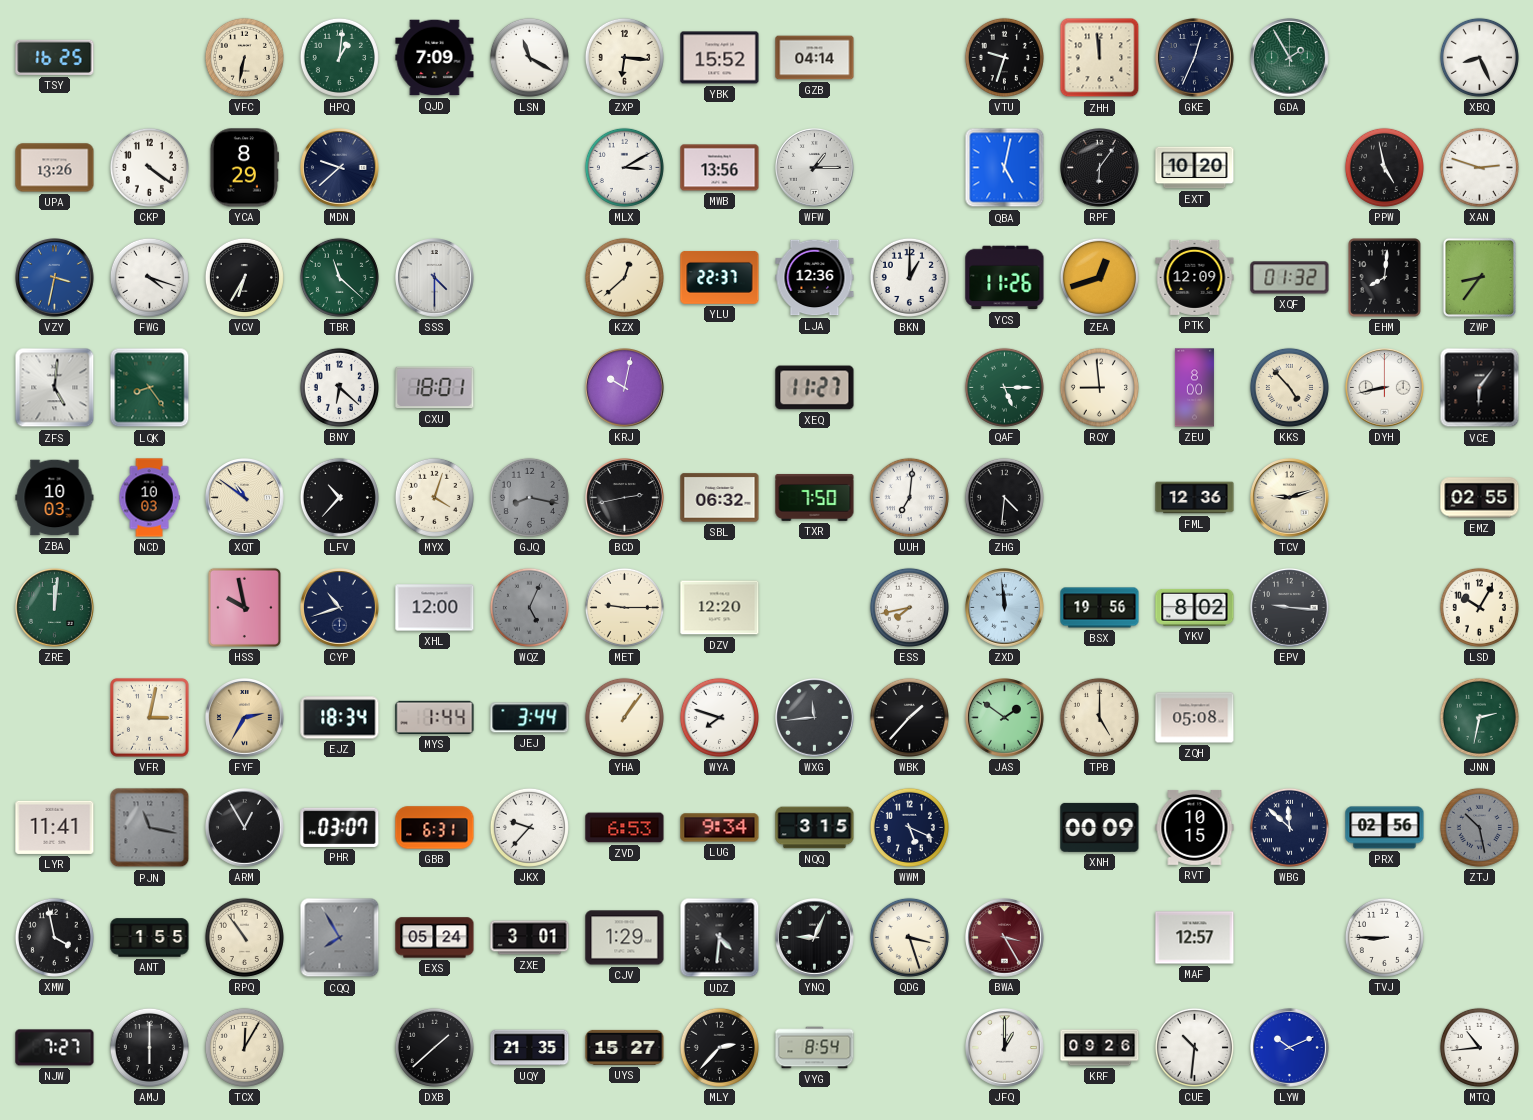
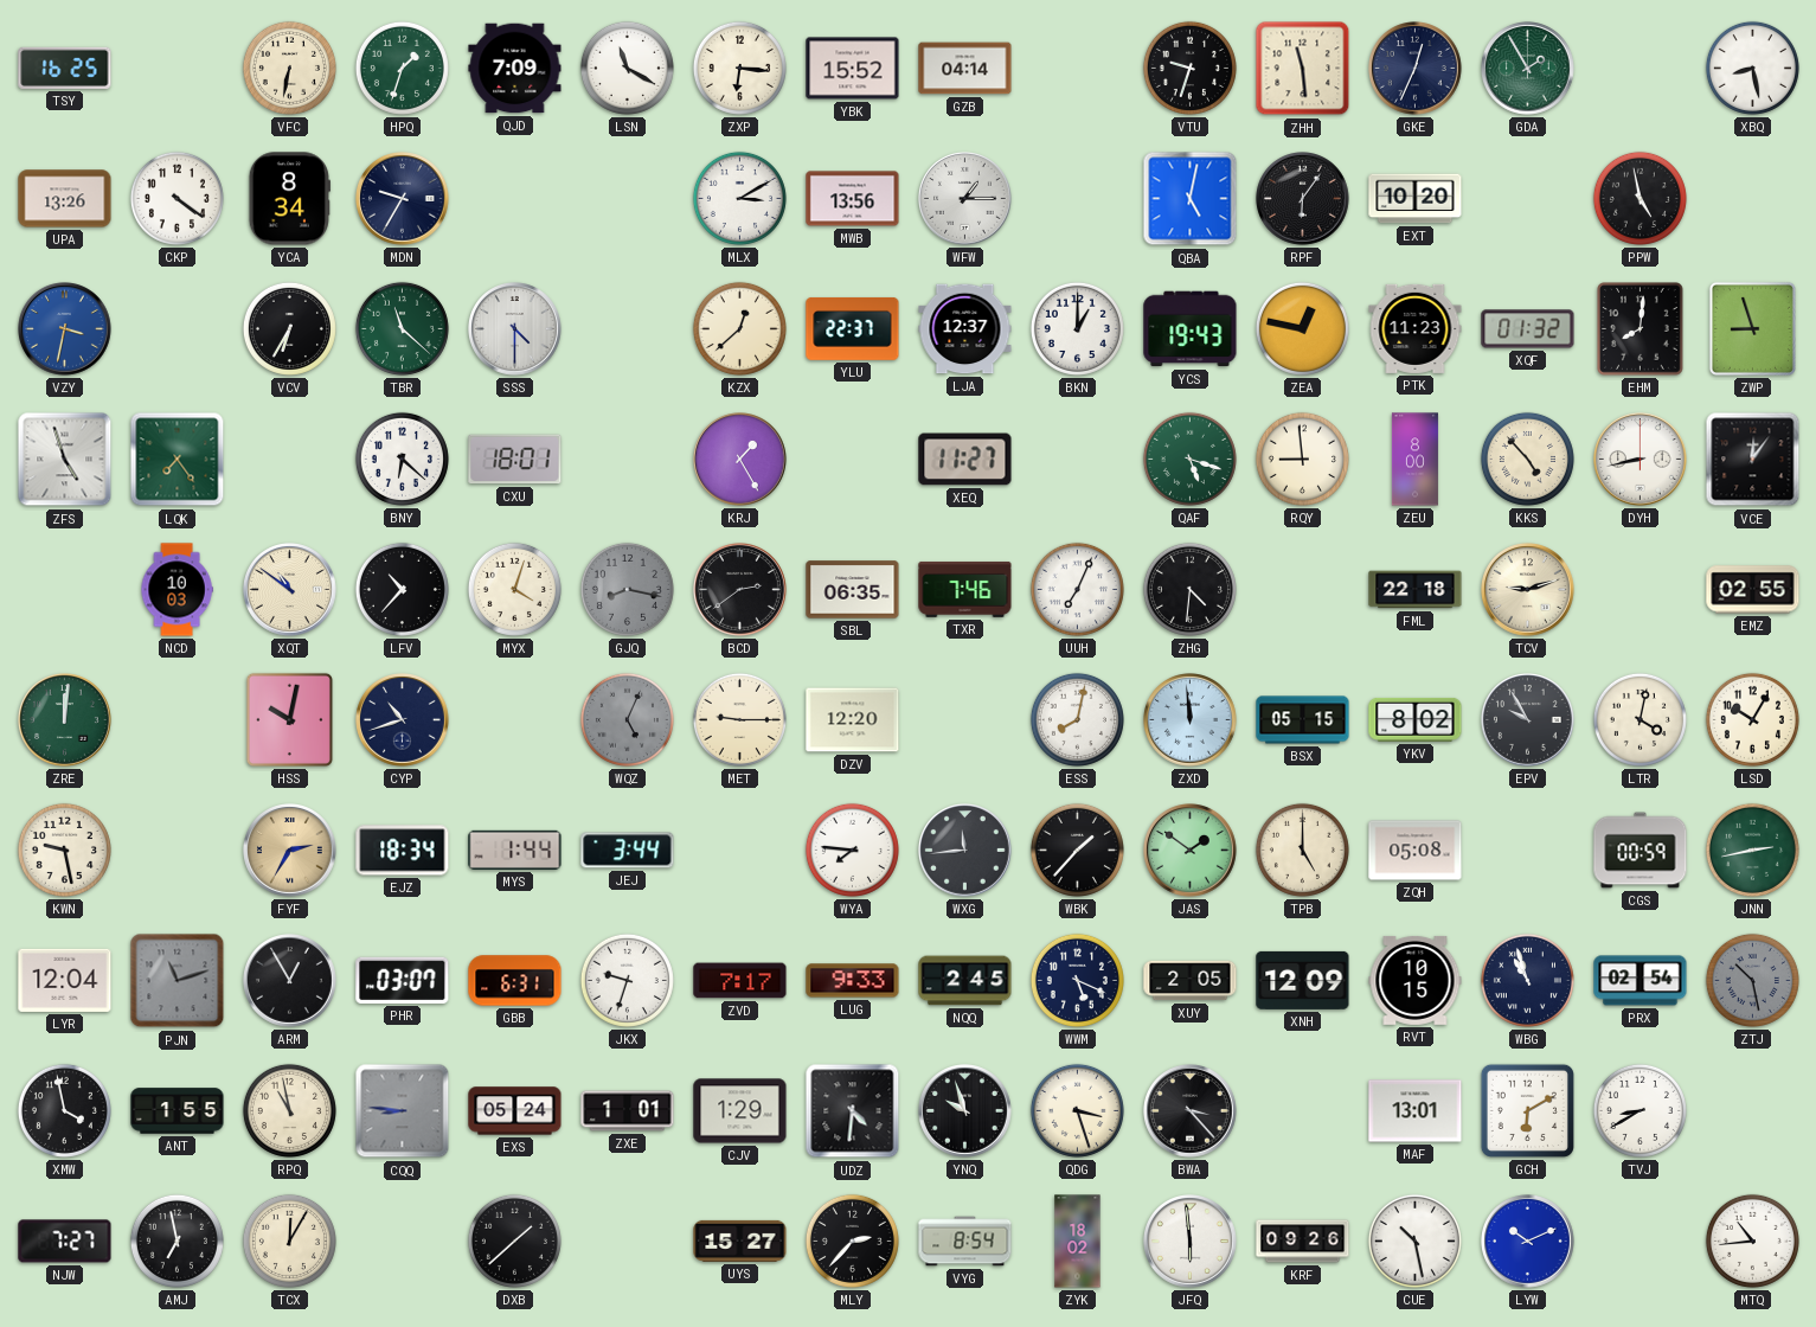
HPQ: 1:01 -> 1:33
ZHH: 11:59 -> 11:29
XBQ: 8:26 -> 8:28
YCA: 8:29 -> 8:34
MDN: 9:38 -> 9:35
XAN: 2:48 -> none
FWG: 4:18 -> none
LJA: 12:36 -> 12:37
YCS: 11:26 -> 19:43
ZEA: 12:42 -> 12:47
PTK: 12:09 -> 11:23
ZWP: 8:36 -> 8:57
ZFS: 5:01 -> 4:57
LQK: 8:24 -> 7:24
KRJ: 10:02 -> 1:25
QAF: 5:15 -> 5:18
VCE: 6:06 -> 12:06
ZBA: 10:03 -> none
BCD: 2:43 -> 2:39
SBL: 06:32 -> 06:35
TXR: 7:50 -> 7:46
UUH: 7:01 -> 7:04
FML: 12:36 -> 22:18
HSS: 9:58 -> 10:02
XHL: 12:00 -> none
ESS: 7:43 -> 8:02
BSX: 19:56 -> 05:15
EPV: 9:16 -> 9:55
LTR: none -> 4:02
KWN: none -> 9:28
VFR: 3:02 -> none
YHA: 1:06 -> none
WYA: 7:48 -> 7:46
CGS: none -> 00:59
JNN: 2:32 -> 2:43
LYR: 11:41 -> 12:04
PJN: 11:17 -> 11:12
JKX: 9:37 -> 9:33
ZVD: 6:53 -> 7:17
LUG: 9:34 -> 9:33
NQQ: 3:15 -> 2:45
XUY: none -> 2:05
XNH: 00:09 -> 12:09
WBG: 11:52 -> 10:57
PRX: 02:56 -> 02:54
RPQ: 10:54 -> 10:58
CQQ: 7:55 -> 8:46
ZXE: 3:01 -> 1:01
YNQ: 9:04 -> 9:57
BWA: 3:25 -> 3:23
BWA dial: burgundy -> black
MAF: 12:57 -> 13:01
GCH: none -> 6:10
TVJ: 8:45 -> 8:40
AMJ: 6:00 -> 6:58
UQY: 21:35 -> none
ZYK: none -> 18:02
JFQ: 1:00 -> 5:59
CUE: 10:31 -> 10:28
